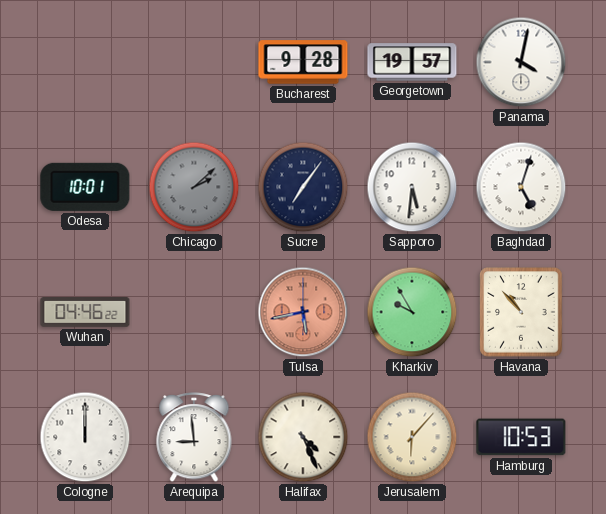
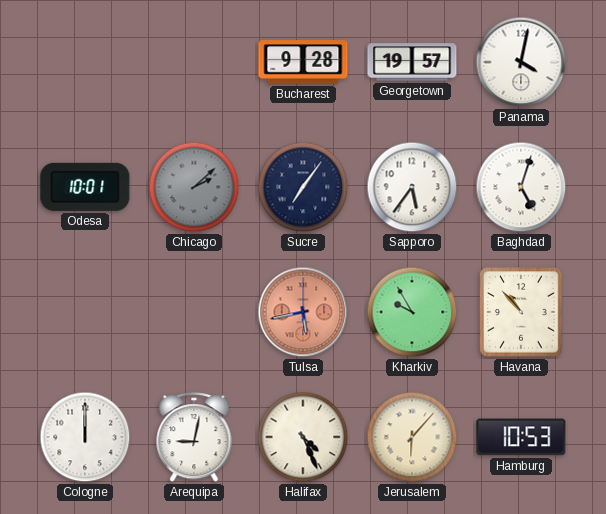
Sapporo: 5:31 -> 5:36
Wuhan: 04:46 -> none
Arequipa: 8:59 -> 9:02
